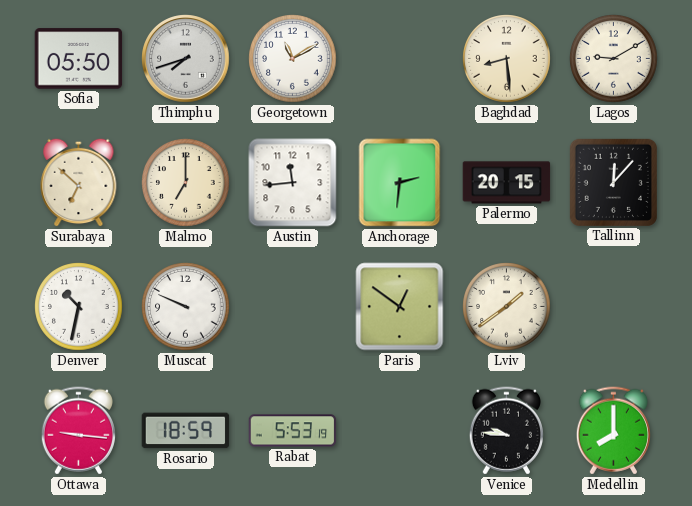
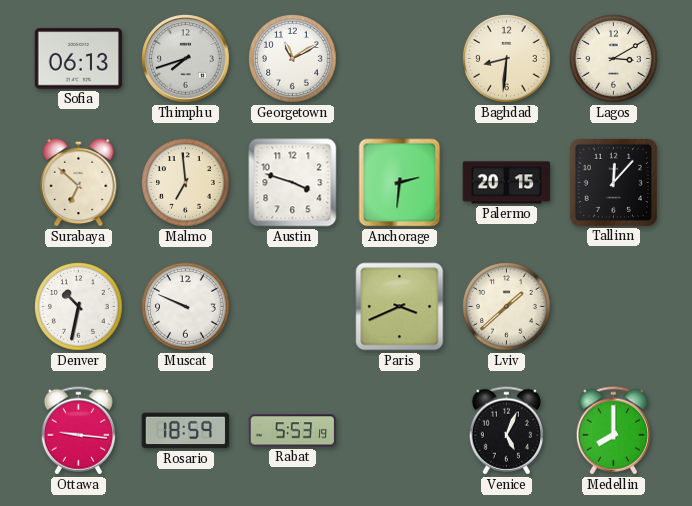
Sofia: 05:50 -> 06:13
Baghdad: 8:29 -> 8:31
Lagos: 9:10 -> 3:10
Malmo: 7:00 -> 6:59
Austin: 11:44 -> 3:48
Paris: 12:51 -> 3:41
Lviv: 1:39 -> 1:38
Venice: 9:46 -> 5:04
